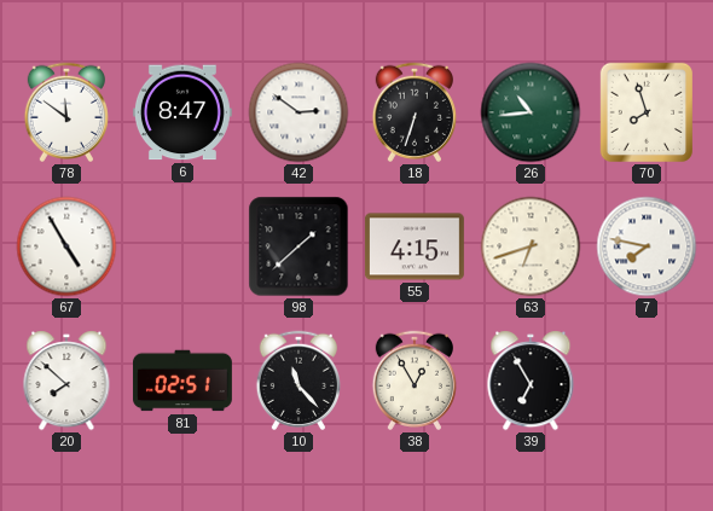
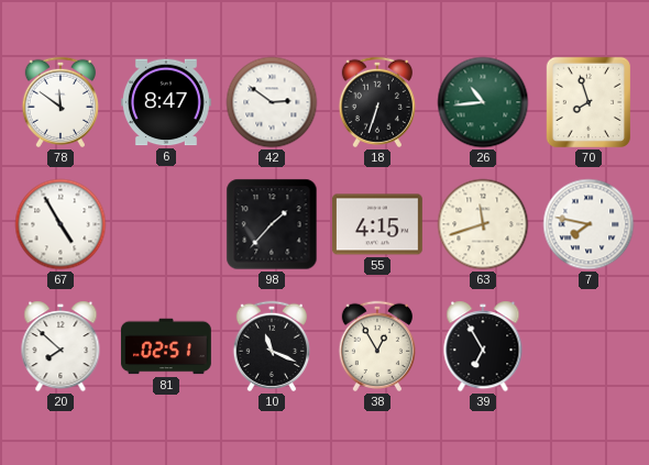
98: 1:38 -> 1:37
63: 6:42 -> 11:42
10: 11:23 -> 11:19
